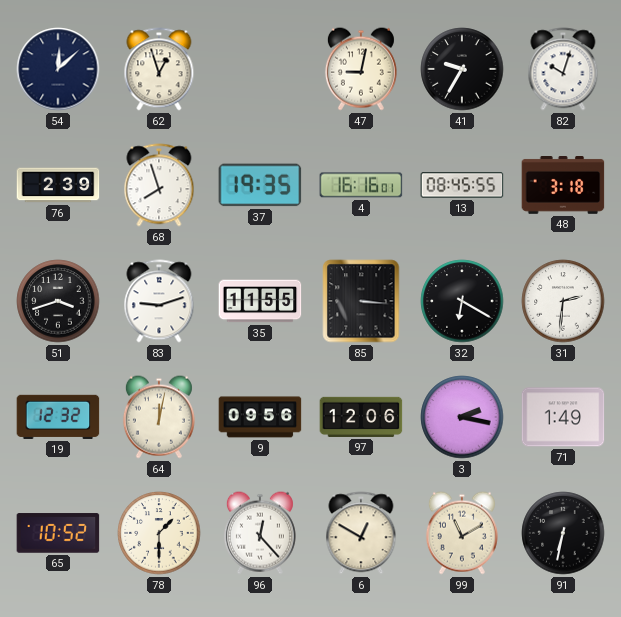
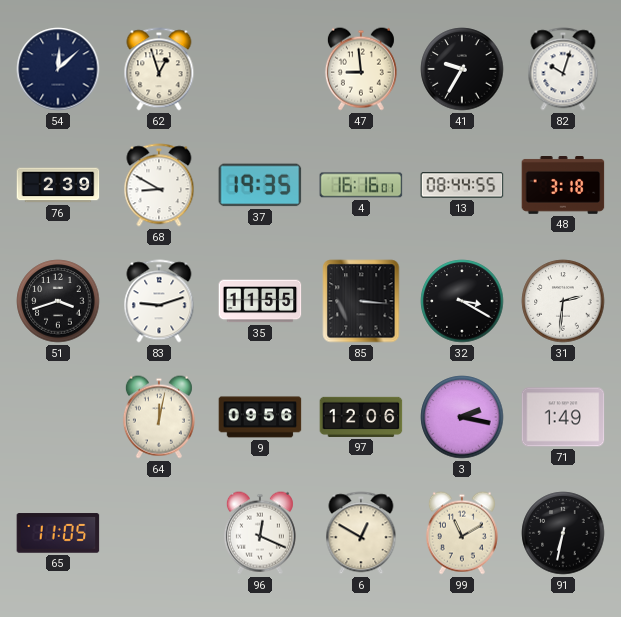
47: 9:02 -> 8:59
68: 7:57 -> 8:50
13: 08:45 -> 08:44
32: 6:20 -> 3:20
19: 12:32 -> none
65: 10:52 -> 11:05
78: 1:30 -> none
96: 12:23 -> 12:19
